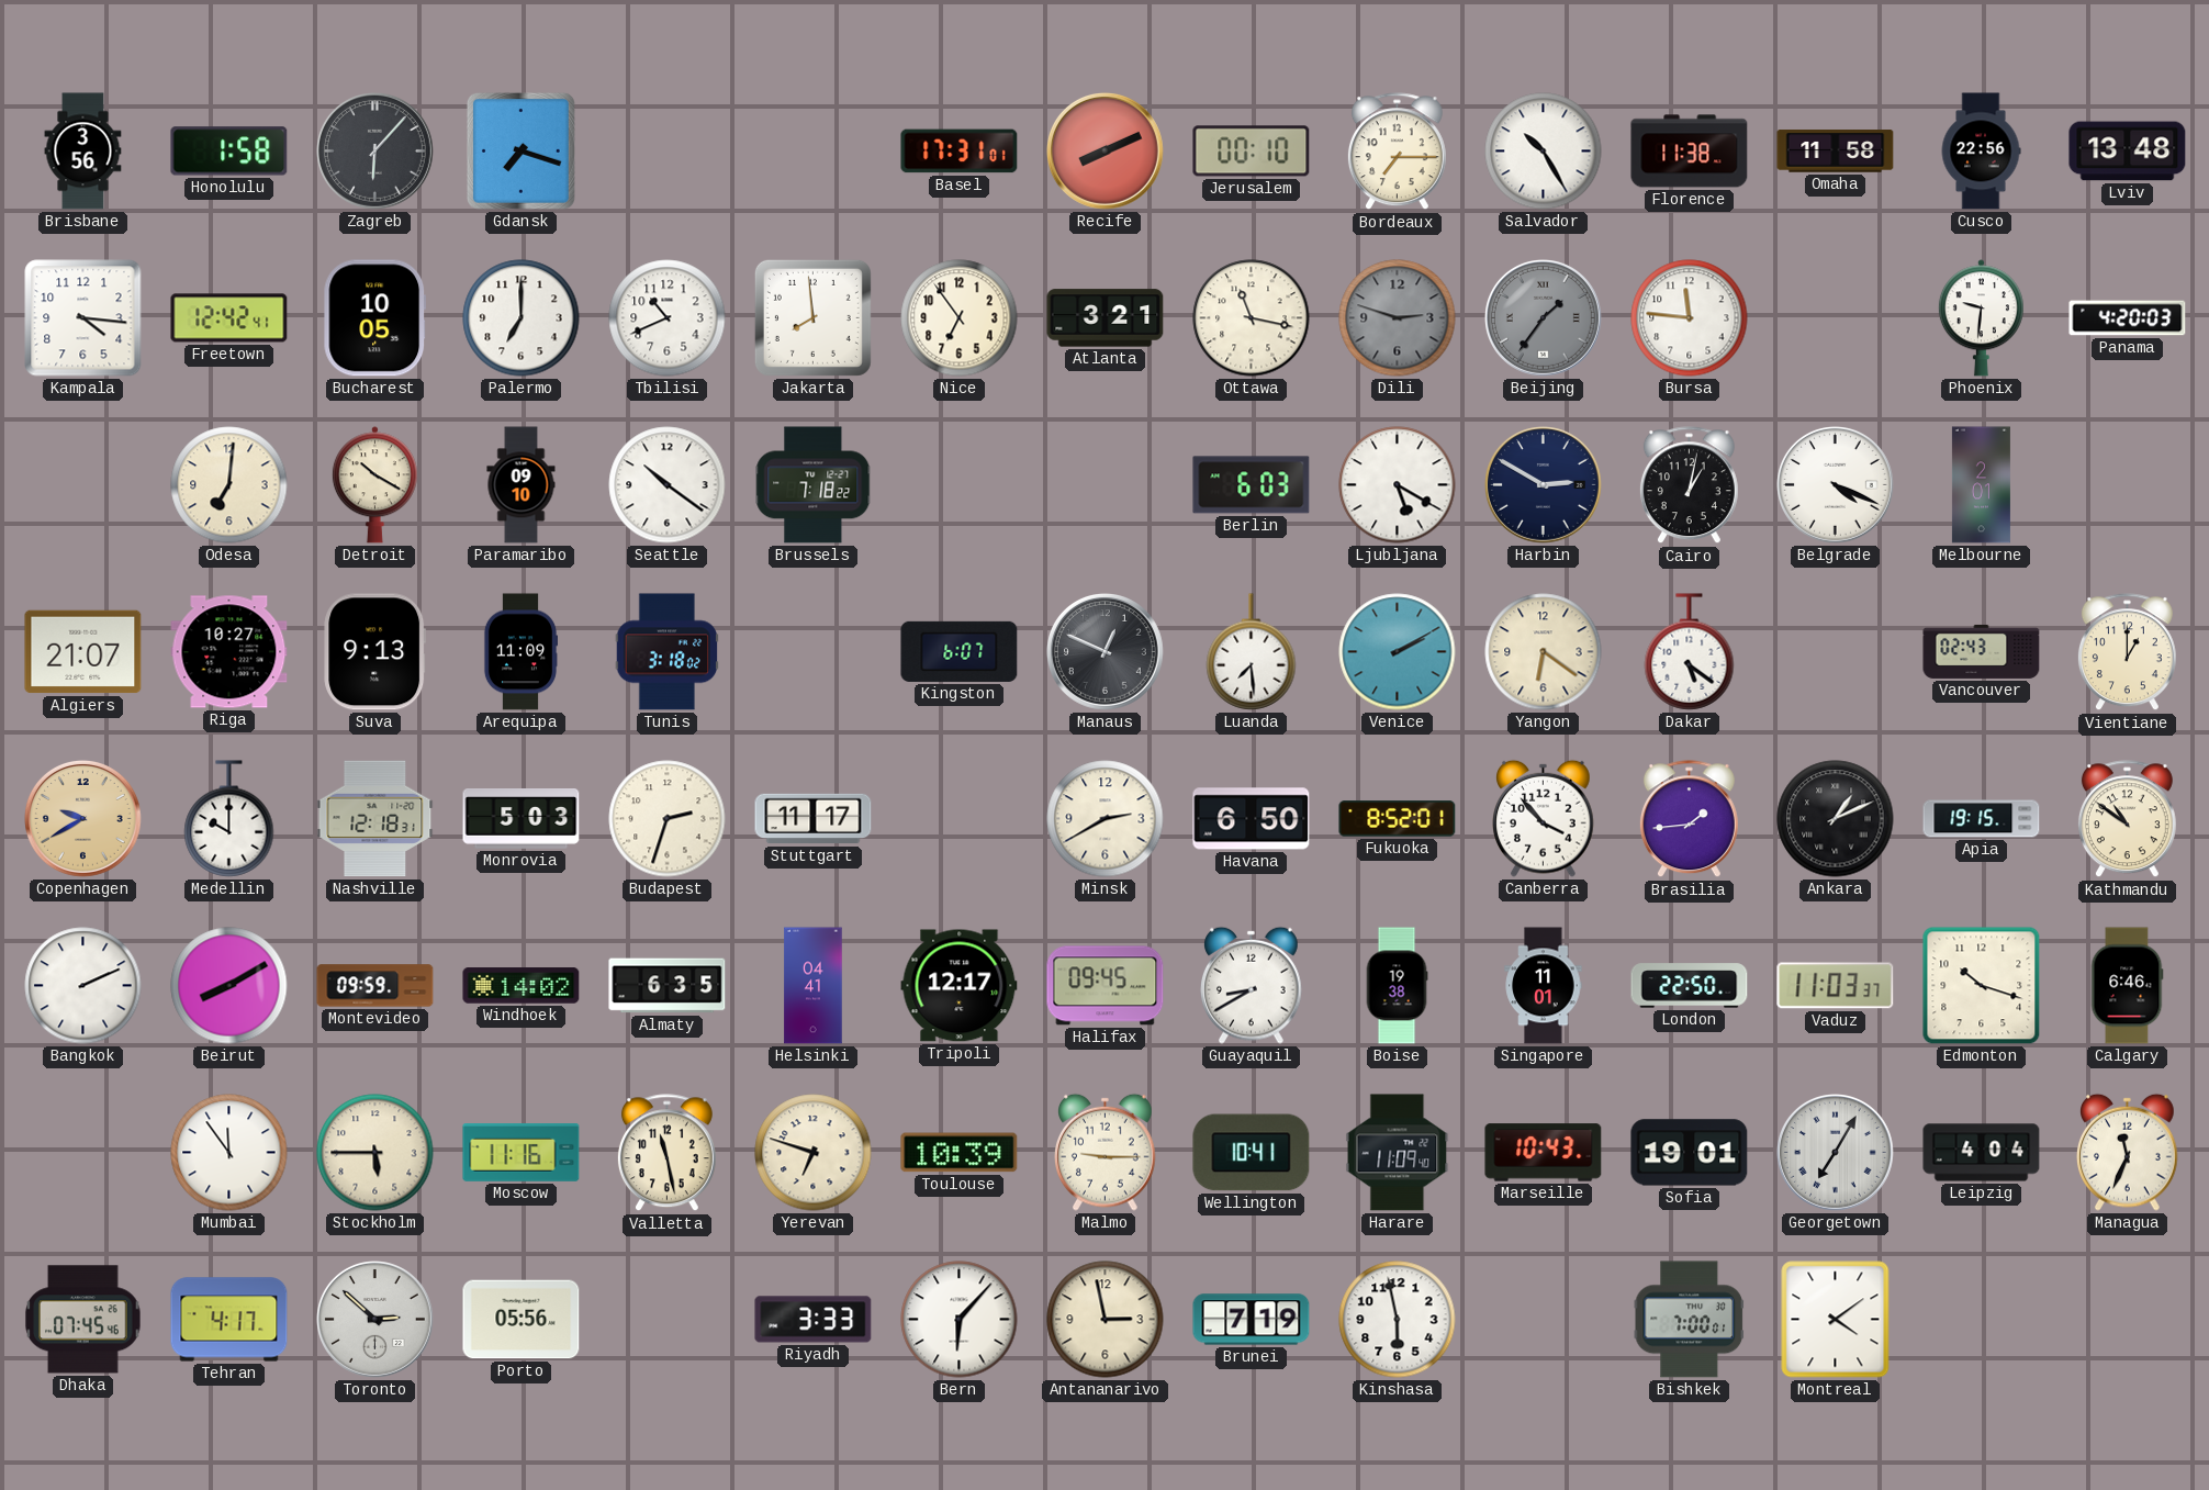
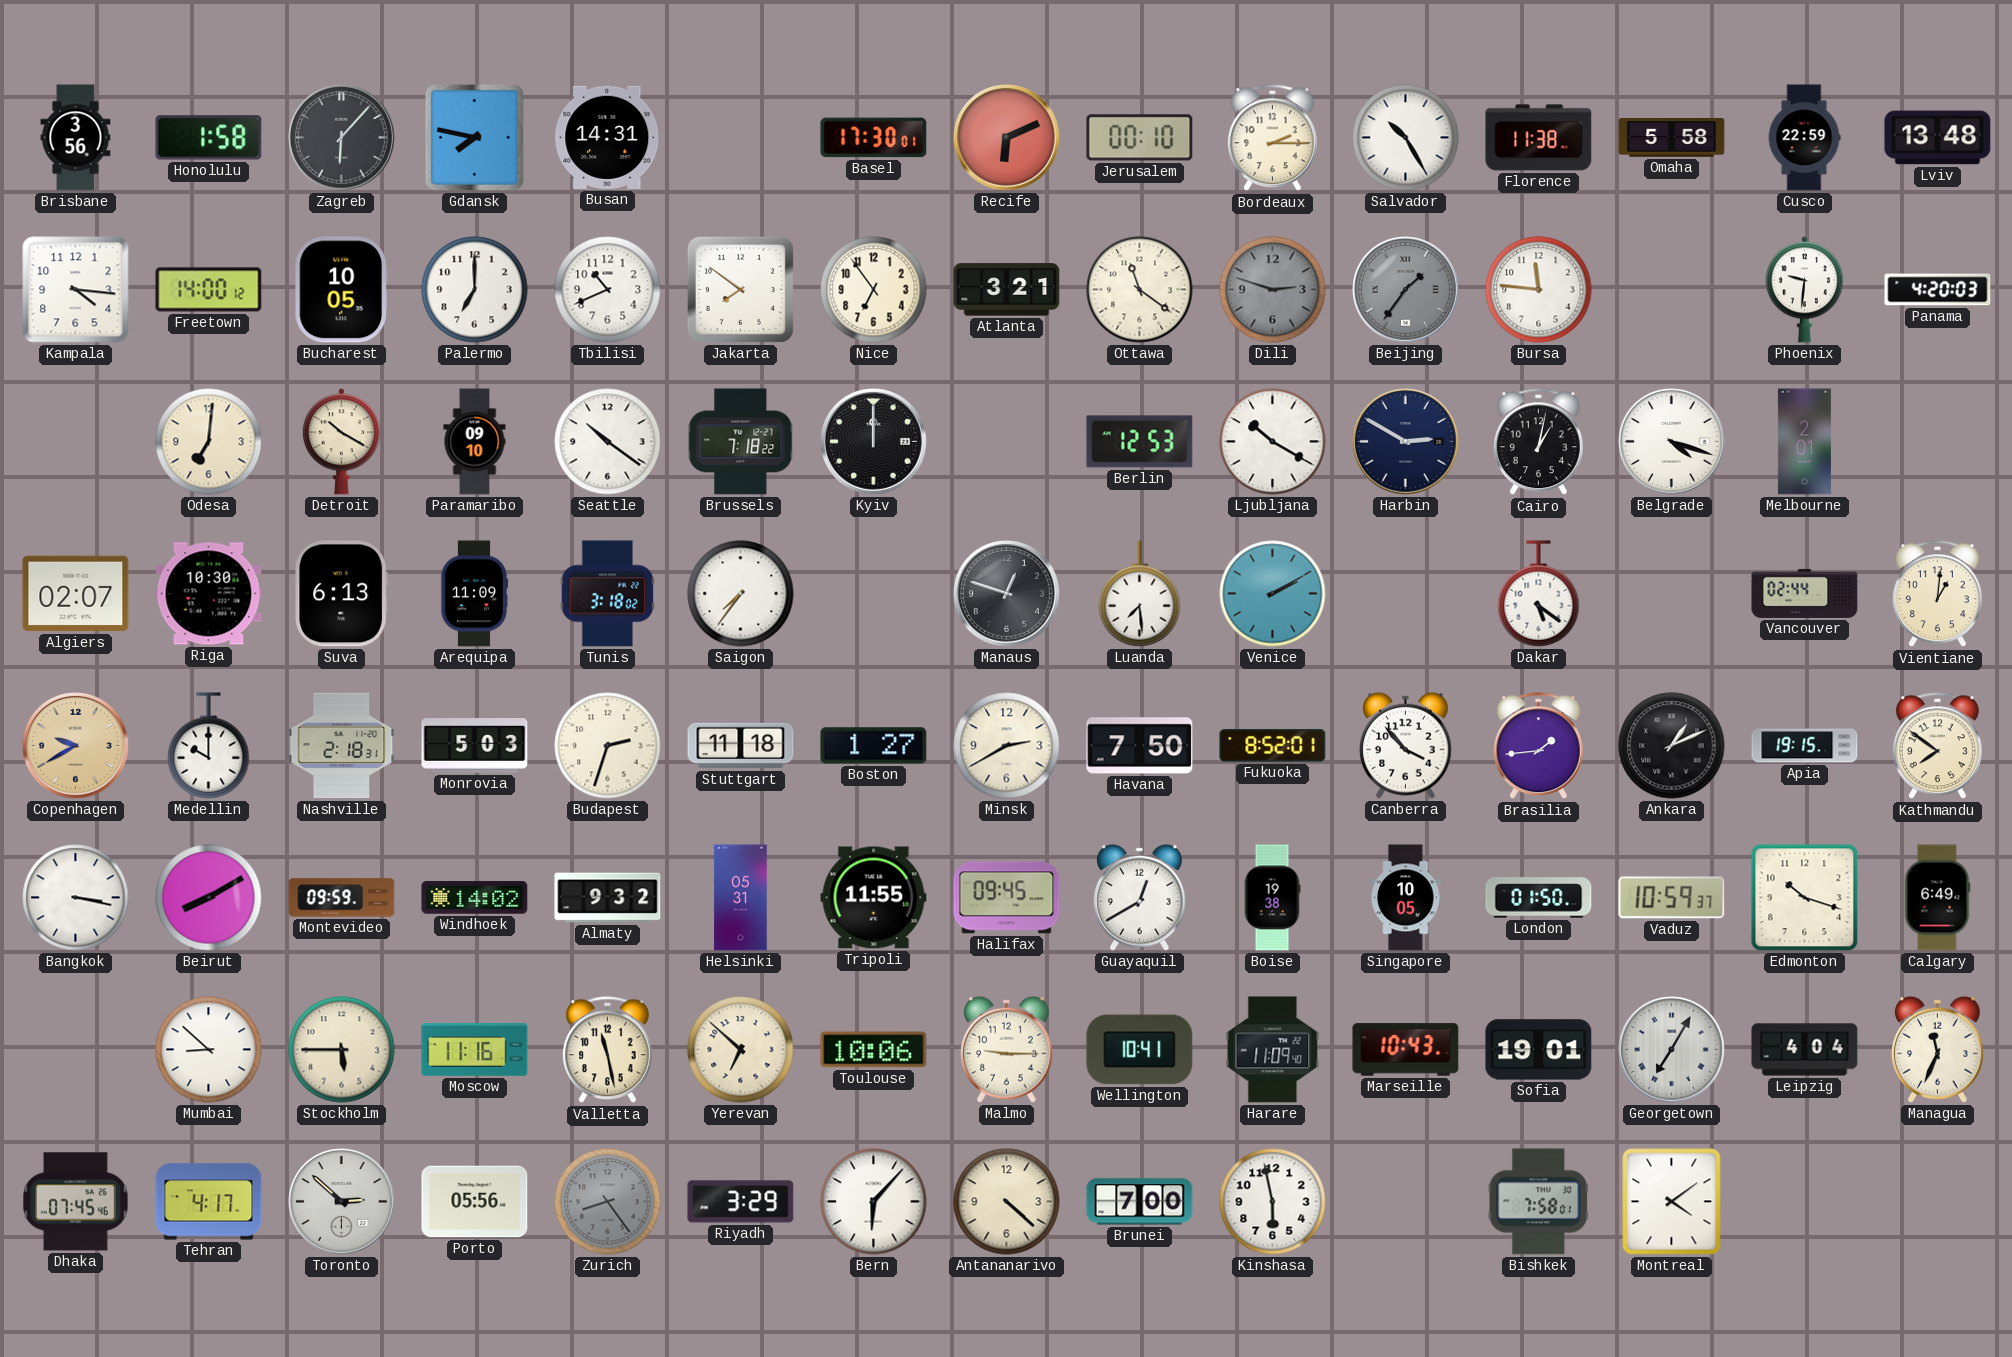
Gdansk: 7:18 -> 7:47
Busan: none -> 14:31
Basel: 17:31 -> 17:30
Recife: 8:11 -> 6:11
Bordeaux: 7:15 -> 2:15
Omaha: 11:58 -> 5:58
Cusco: 22:56 -> 22:59
Freetown: 12:42 -> 14:00
Jakarta: 7:59 -> 7:51
Ottawa: 11:17 -> 11:21
Kyiv: none -> 12:00
Berlin: 6:03 -> 12:53
Ljubljana: 5:20 -> 10:20
Belgrade: 4:19 -> 4:18
Algiers: 21:07 -> 02:07
Riga: 10:27 -> 10:30
Suva: 9:13 -> 6:13
Saigon: none -> 7:36
Kingston: 6:07 -> none
Manaus: 12:49 -> 12:48
Yangon: 6:21 -> none
Vancouver: 02:43 -> 02:44
Vientiane: 1:00 -> 1:01
Nashville: 12:18 -> 2:18
Stuttgart: 11:17 -> 11:18
Boston: none -> 1:27
Havana: 6:50 -> 7:50
Kathmandu: 10:51 -> 7:51
Bangkok: 2:11 -> 3:17
Almaty: 6:35 -> 9:32
Helsinki: 04:41 -> 05:31
Tripoli: 12:17 -> 11:55
Guayaquil: 8:40 -> 12:40
Singapore: 11:01 -> 10:05
London: 22:50 -> 01:50
Vaduz: 11:03 -> 10:59
Calgary: 6:46 -> 6:49
Mumbai: 11:54 -> 8:52
Yerevan: 6:48 -> 6:52
Toulouse: 10:39 -> 10:06
Zurich: none -> 8:24
Riyadh: 3:33 -> 3:29
Antananarivo: 2:58 -> 4:22
Brunei: 7:19 -> 7:00
Bishkek: 7:00 -> 7:58
